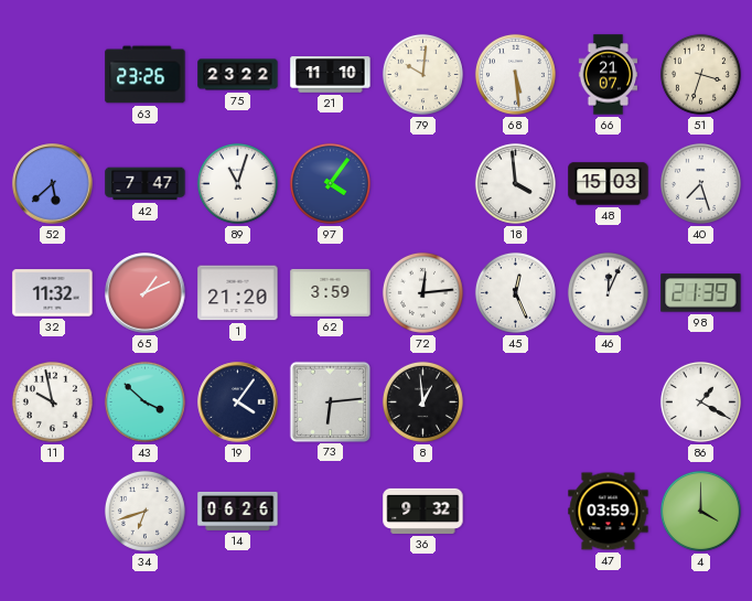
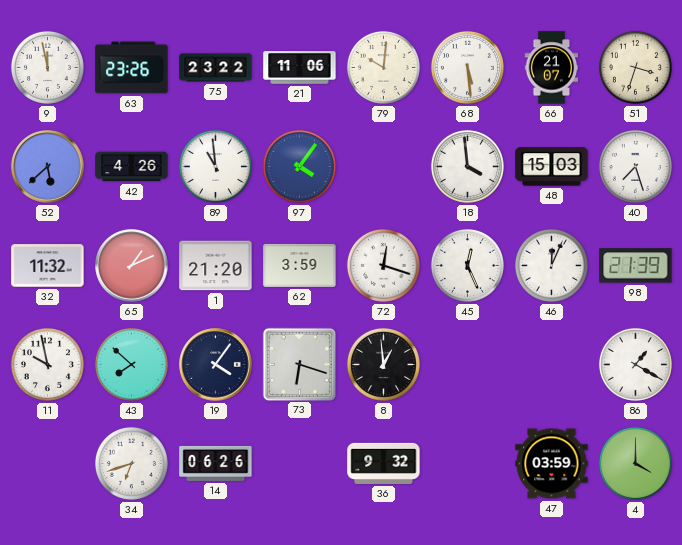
9: none -> 11:58
21: 11:10 -> 11:06
42: 7:47 -> 4:26
89: 11:03 -> 10:59
72: 12:14 -> 12:18
43: 3:52 -> 7:52
73: 6:14 -> 6:18
